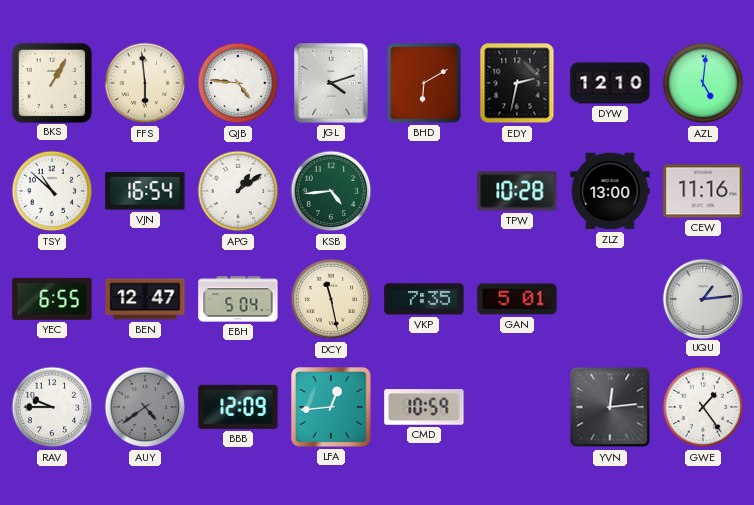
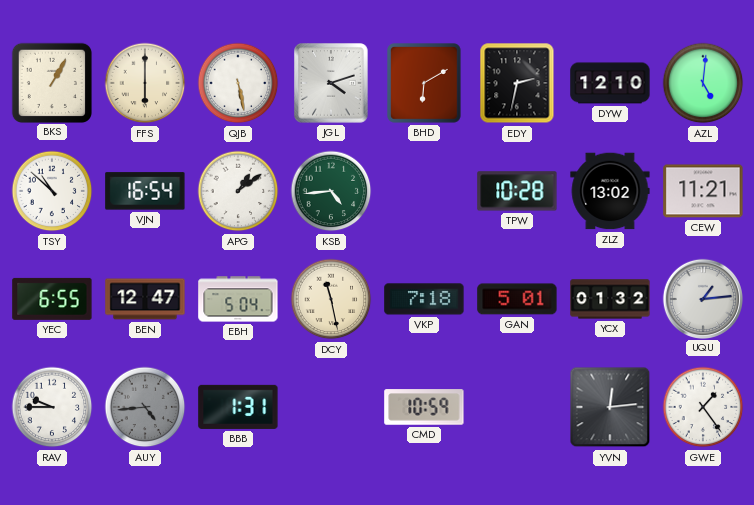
FFS: 5:59 -> 6:00
QJB: 4:46 -> 5:28
ZLZ: 13:00 -> 13:02
CEW: 11:16 -> 11:21
VKP: 7:35 -> 7:18
YCX: none -> 01:32
AUY: 4:39 -> 4:44
BBB: 12:09 -> 1:31
LFA: 12:44 -> none
